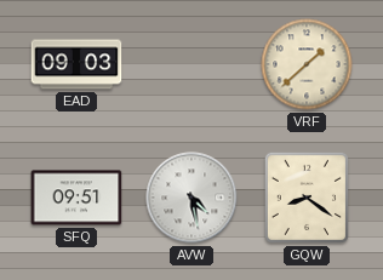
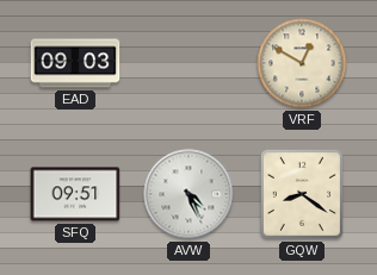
VRF: 1:38 -> 12:50
AVW: 4:28 -> 4:26
